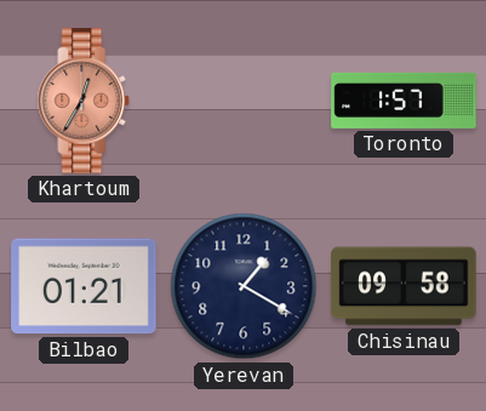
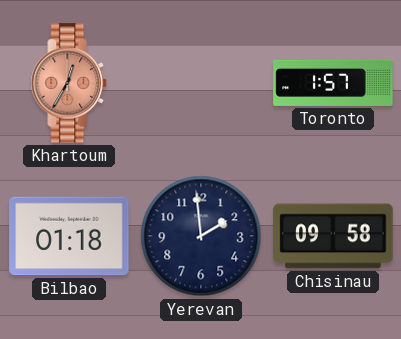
Bilbao: 01:21 -> 01:18
Yerevan: 1:20 -> 1:59
